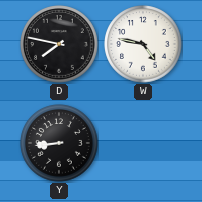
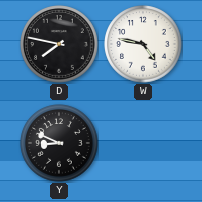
Y: 8:44 -> 8:49
